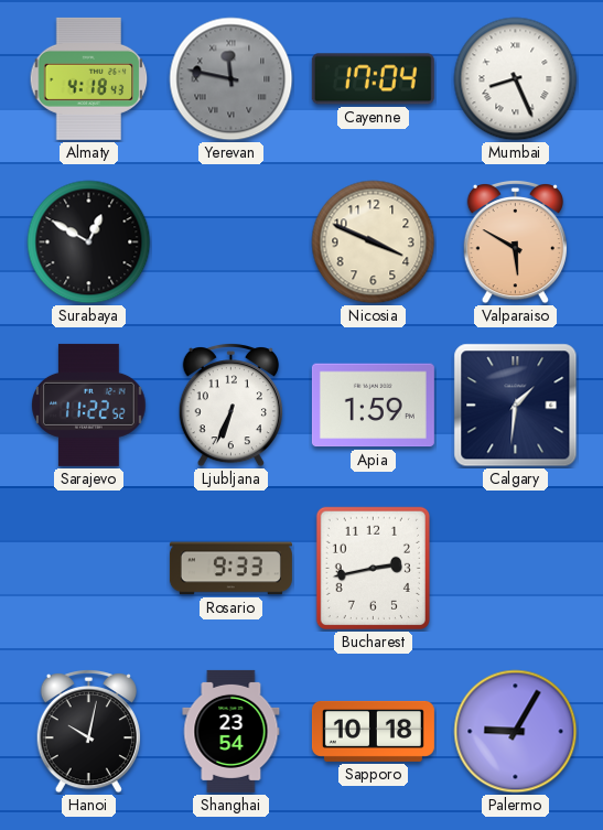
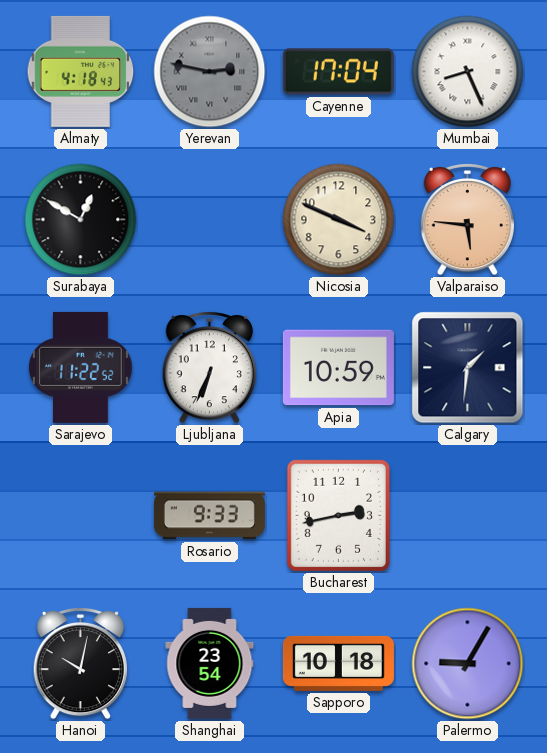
Yerevan: 11:47 -> 2:47
Valparaiso: 5:50 -> 5:46
Apia: 1:59 -> 10:59
